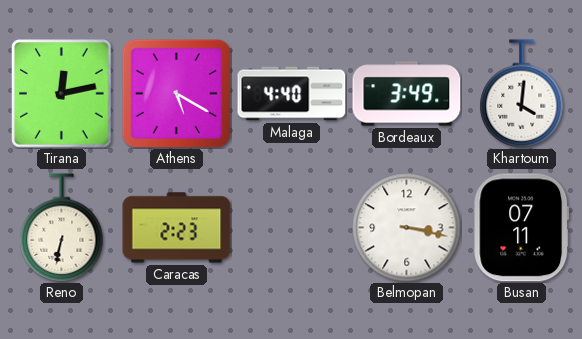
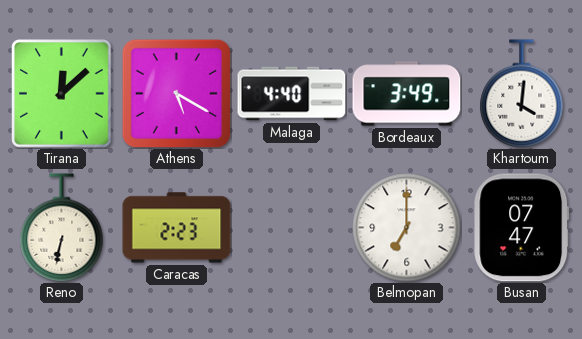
Tirana: 12:13 -> 12:08
Belmopan: 3:17 -> 7:00
Busan: 07:11 -> 07:47
